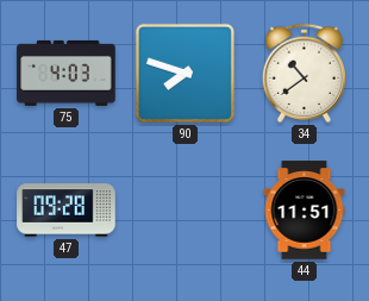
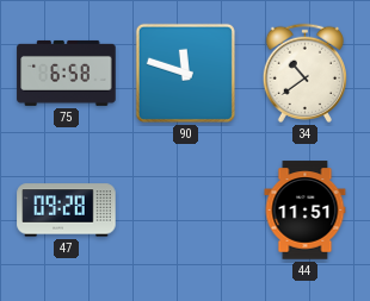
75: 4:03 -> 6:58
90: 7:48 -> 11:48
